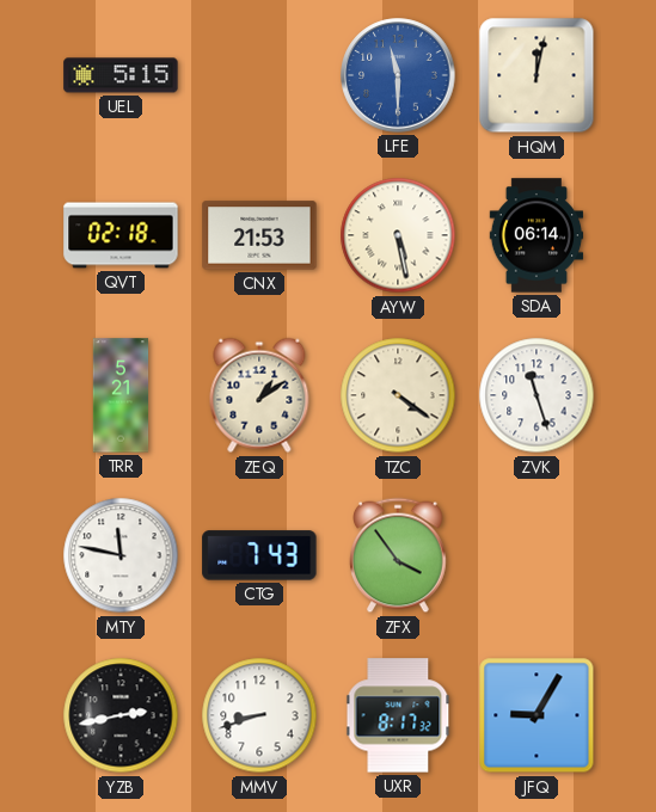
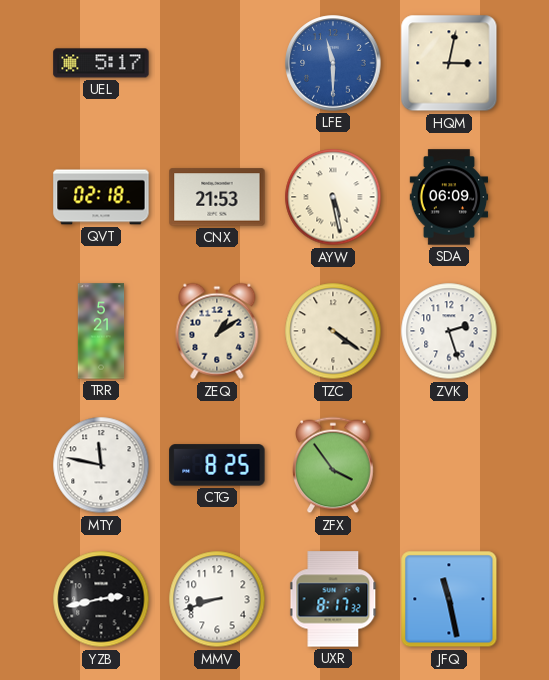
UEL: 5:15 -> 5:17
HQM: 12:02 -> 3:02
SDA: 06:14 -> 06:09
ZVK: 11:27 -> 2:27
CTG: 7:43 -> 8:25
JFQ: 9:05 -> 11:28
